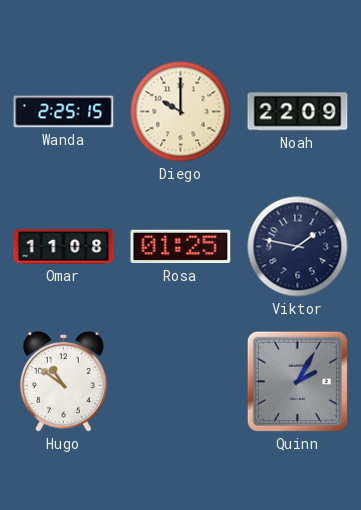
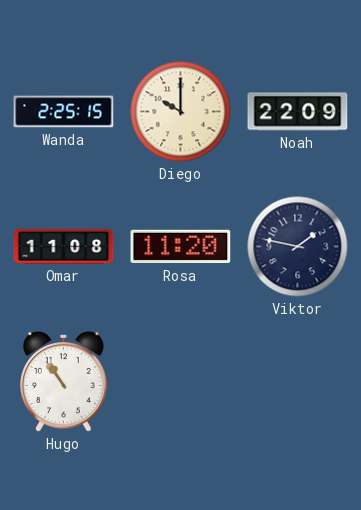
Rosa: 01:25 -> 11:20
Hugo: 10:51 -> 10:54
Quinn: 2:05 -> none
